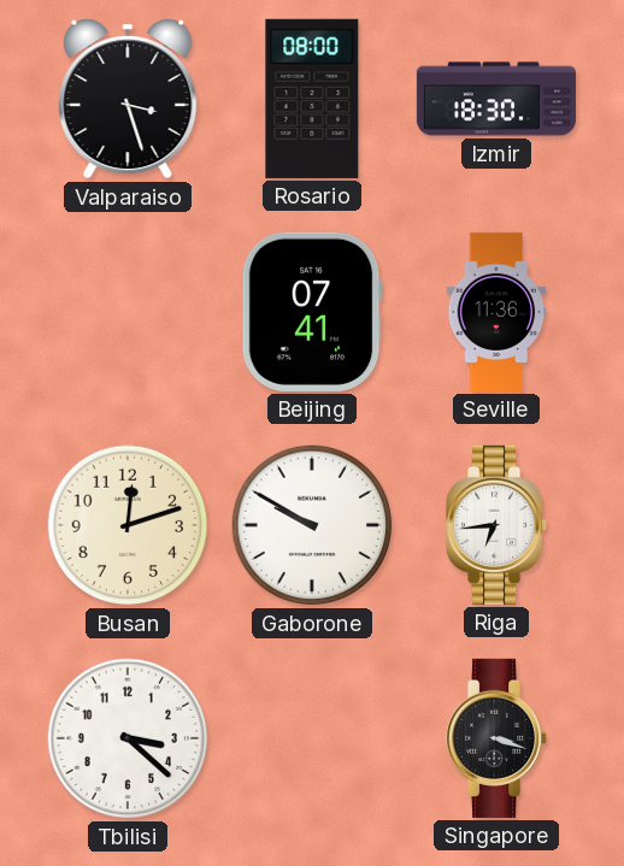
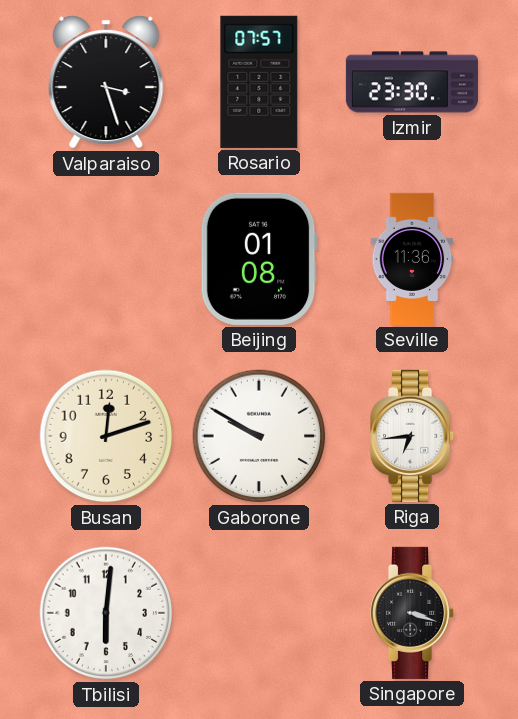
Rosario: 08:00 -> 07:57
Izmir: 18:30 -> 23:30
Beijing: 07:41 -> 01:08
Tbilisi: 3:22 -> 6:01
